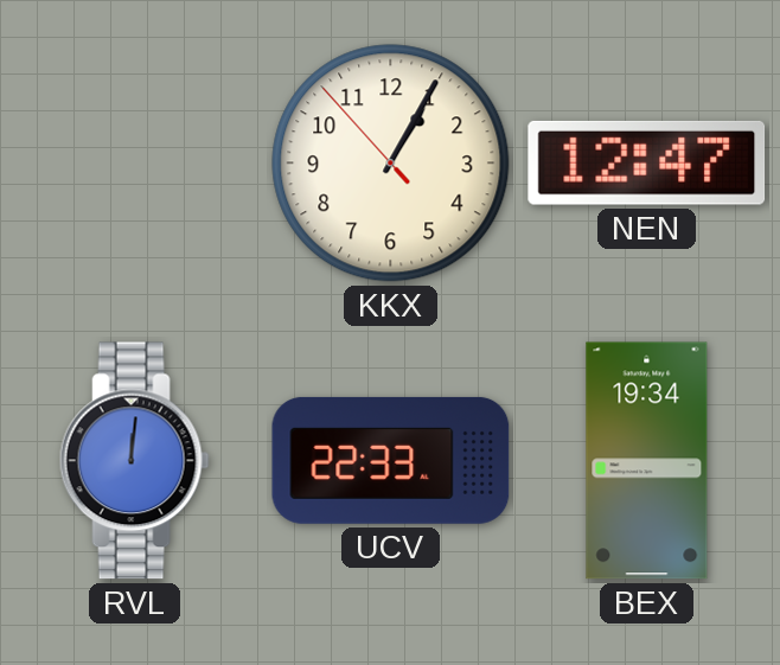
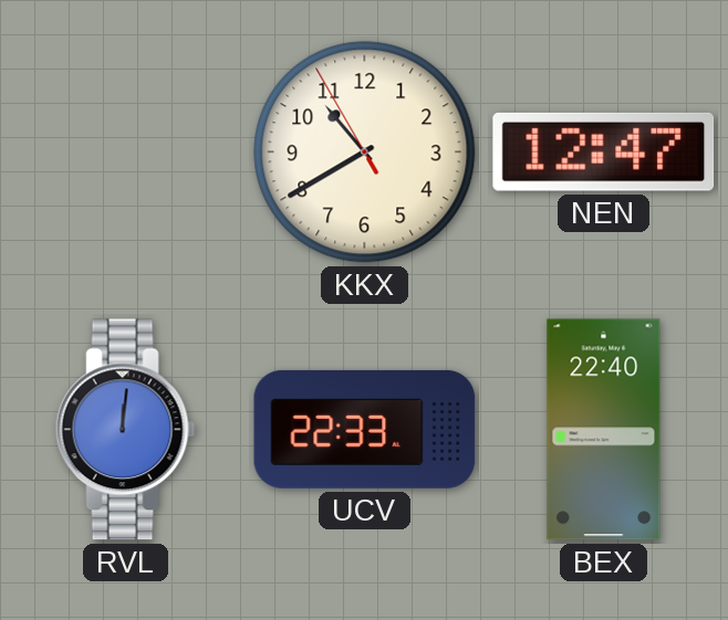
KKX: 1:04 -> 10:39
BEX: 19:34 -> 22:40
